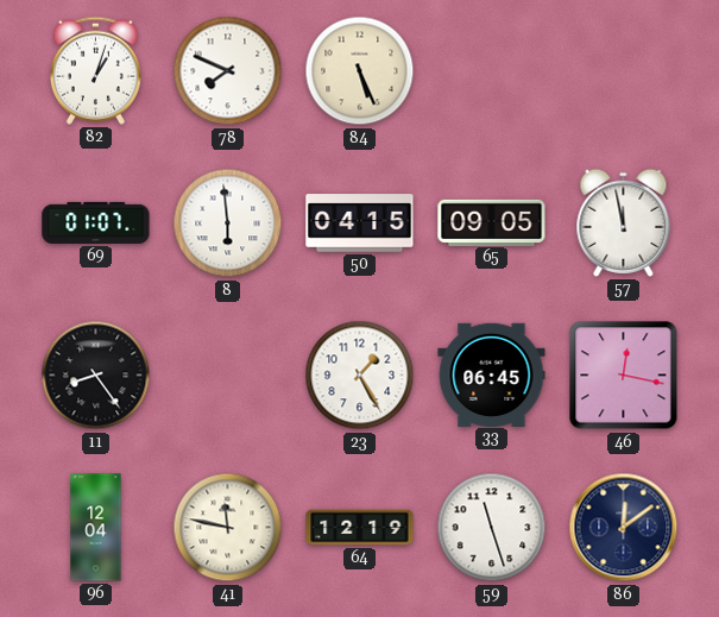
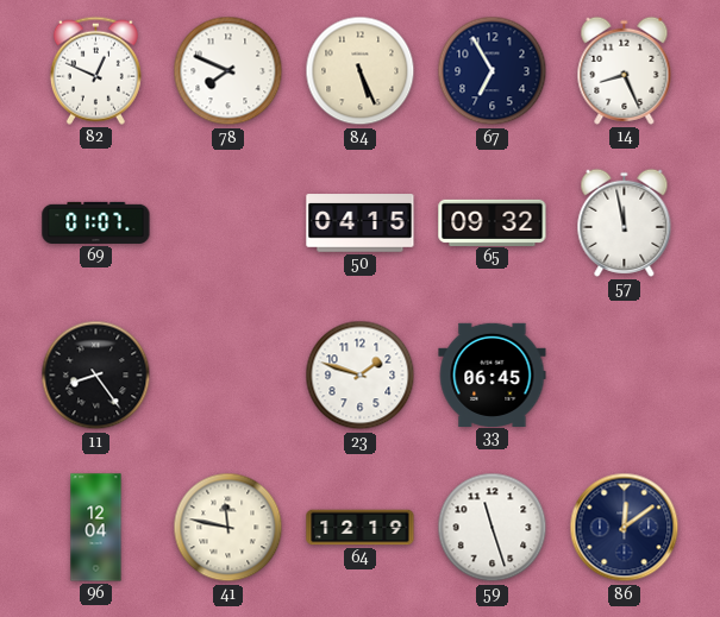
82: 1:03 -> 12:49
67: none -> 6:55
14: none -> 8:26
8: 5:59 -> none
65: 09:05 -> 09:32
23: 1:25 -> 1:48
46: 12:17 -> none
